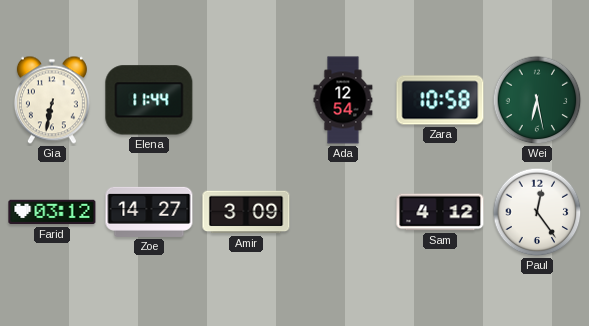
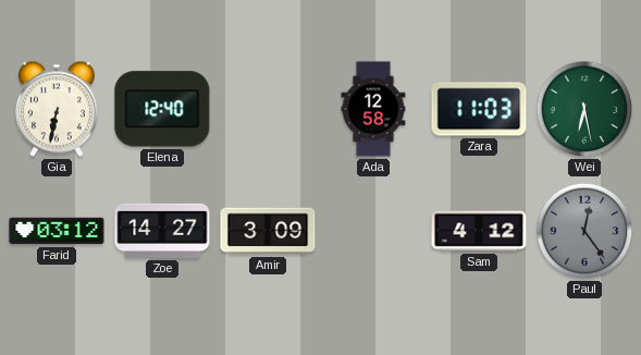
Elena: 11:44 -> 12:40
Ada: 12:54 -> 12:58
Zara: 10:58 -> 11:03
Paul dial: white -> grey
